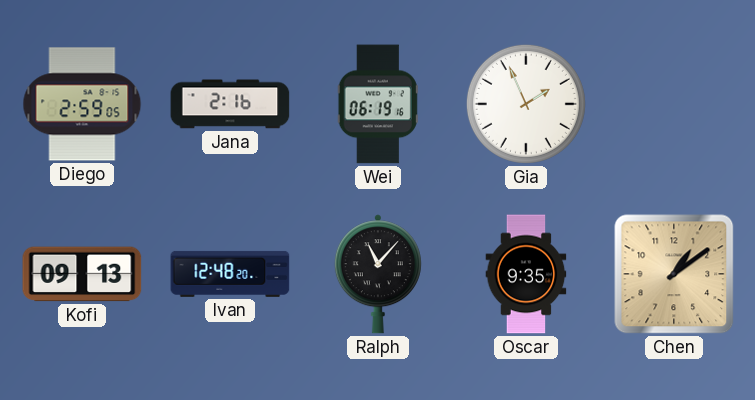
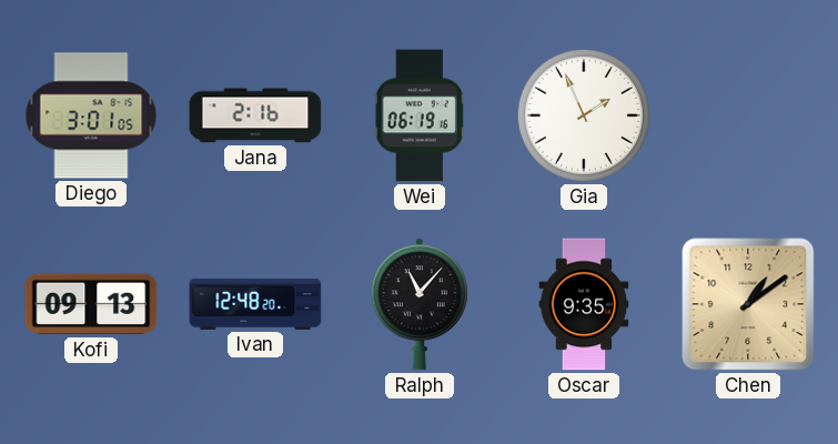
Diego: 2:59 -> 3:01
